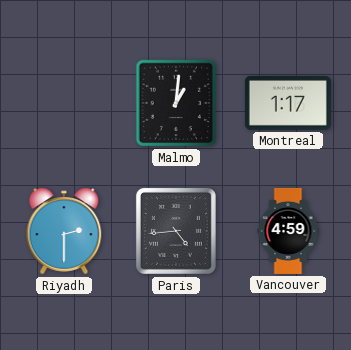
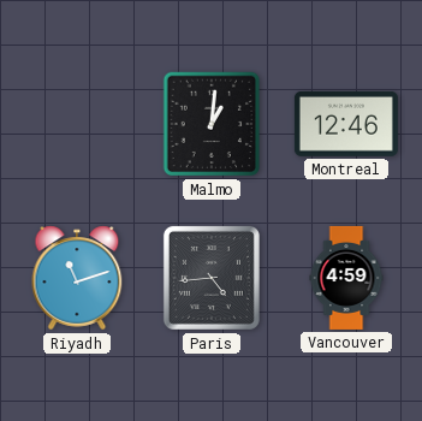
Montreal: 1:17 -> 12:46
Riyadh: 2:30 -> 11:12
